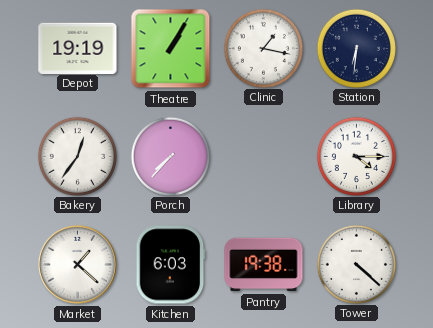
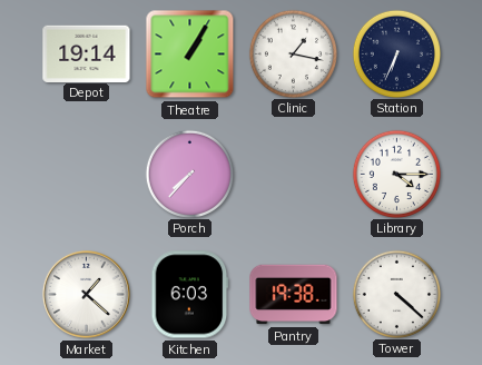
Depot: 19:19 -> 19:14
Station: 6:31 -> 6:34
Bakery: 12:36 -> none
